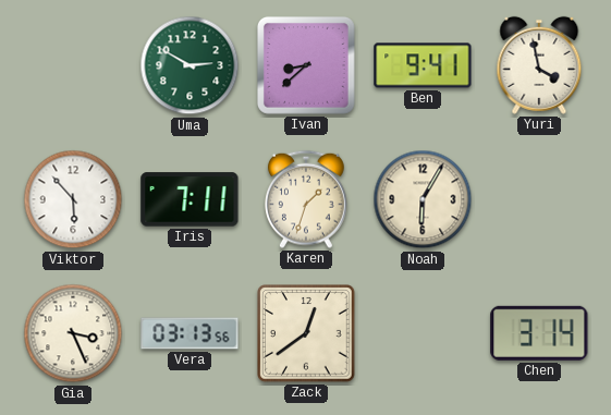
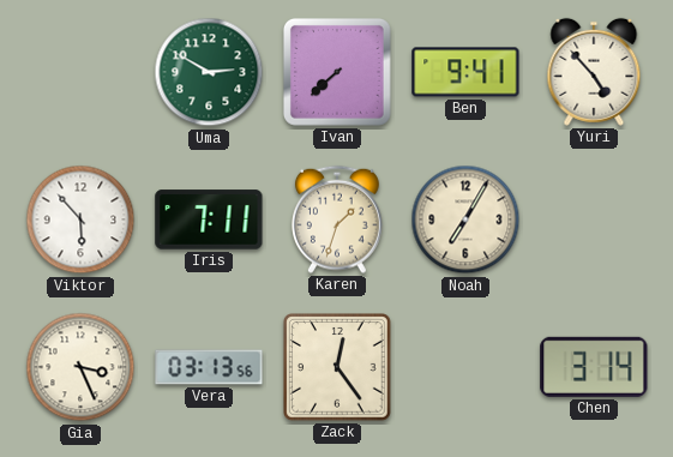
Ivan: 8:38 -> 7:38
Yuri: 3:58 -> 4:53
Noah: 6:05 -> 7:05
Zack: 12:39 -> 12:24
